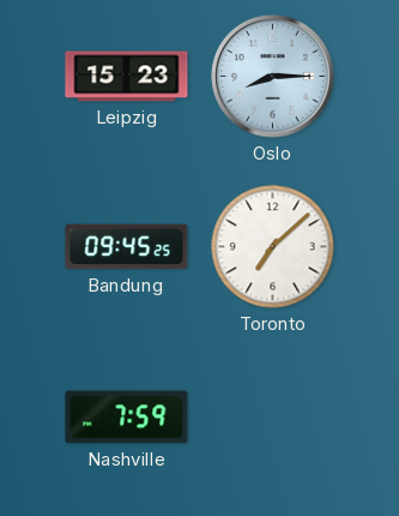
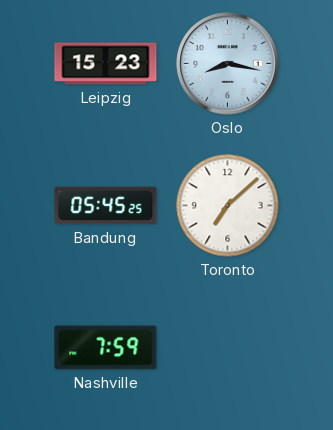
Oslo: 8:15 -> 8:17
Bandung: 09:45 -> 05:45
